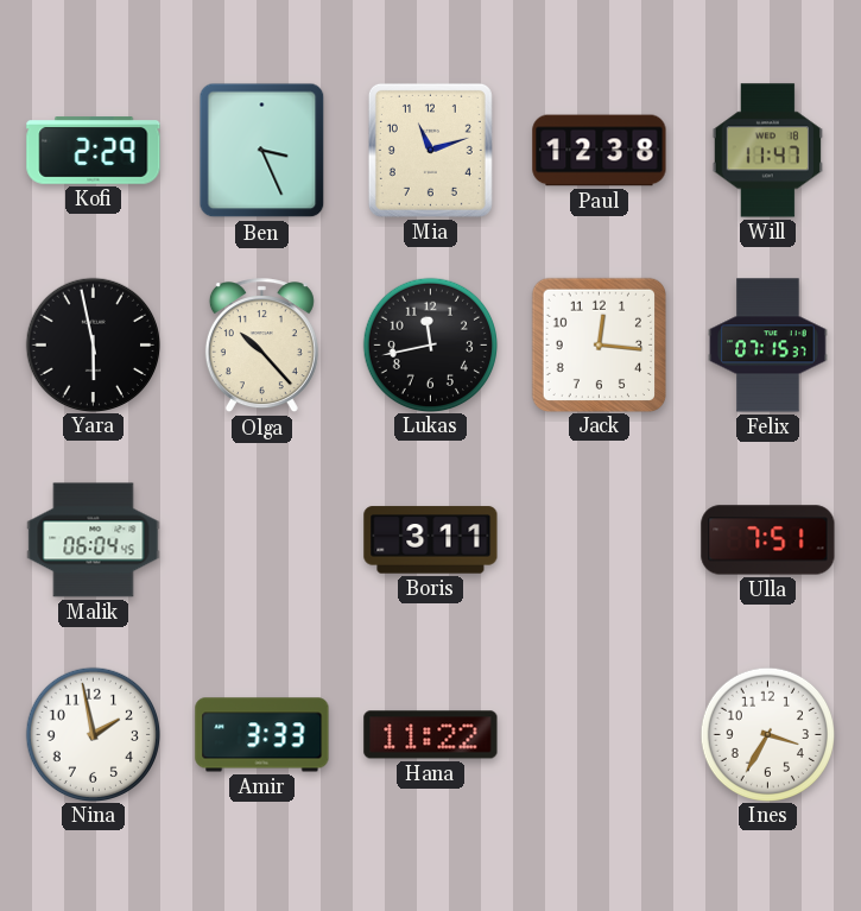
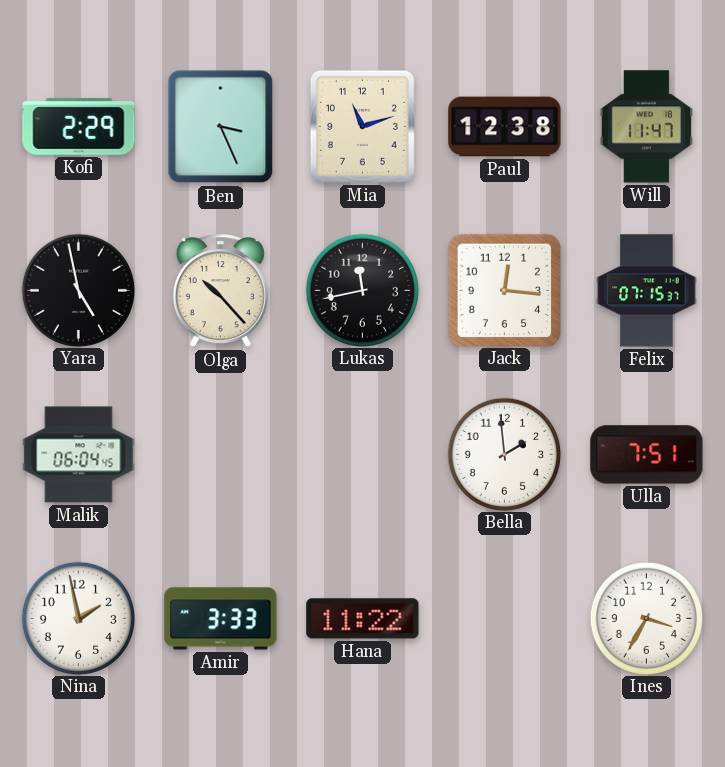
Yara: 5:58 -> 4:58
Boris: 3:11 -> none
Bella: none -> 1:59
